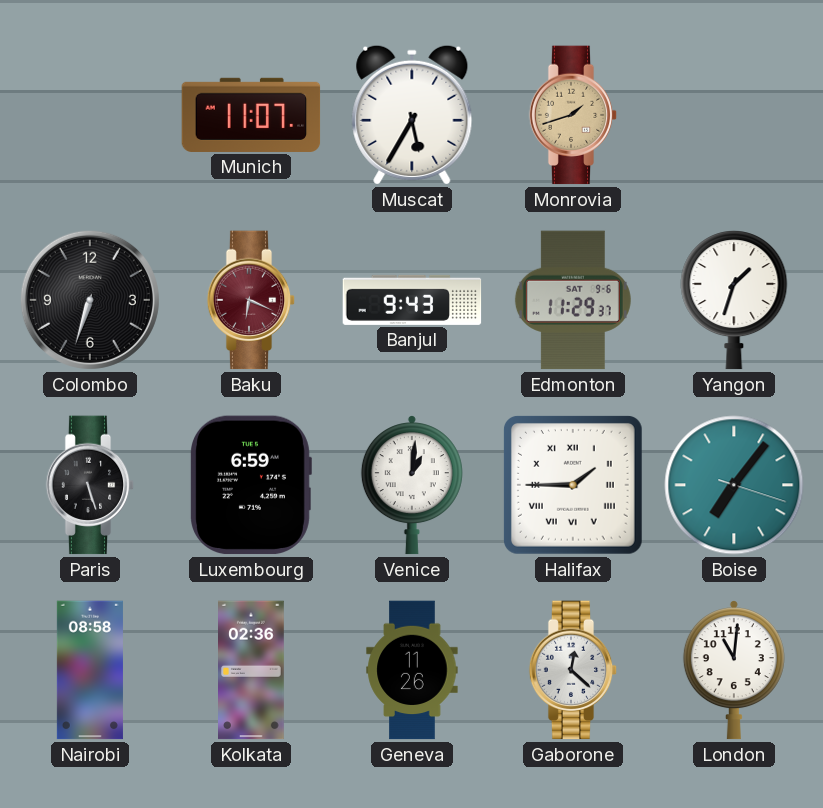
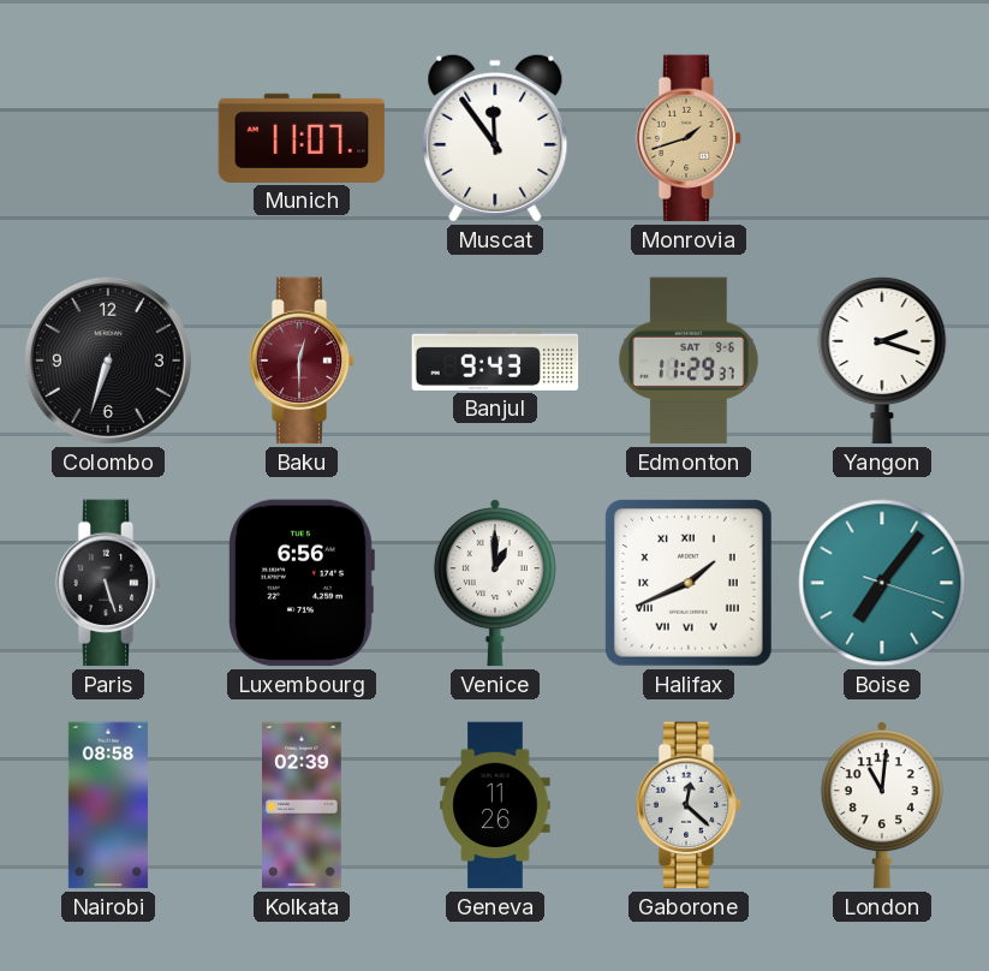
Muscat: 5:35 -> 11:54
Baku: 6:19 -> 12:30
Yangon: 1:33 -> 2:18
Luxembourg: 6:59 -> 6:56
Venice: 1:01 -> 1:00
Halifax: 1:45 -> 1:41
Kolkata: 02:36 -> 02:39
